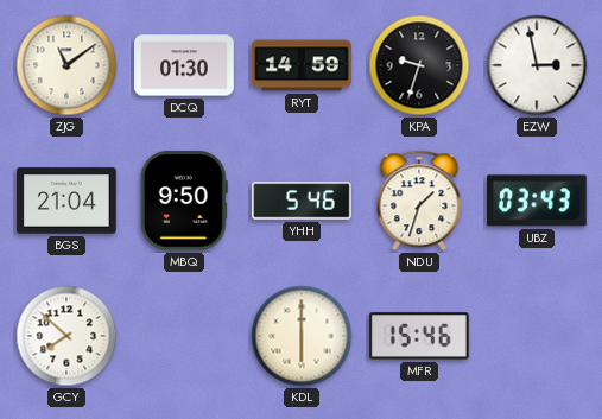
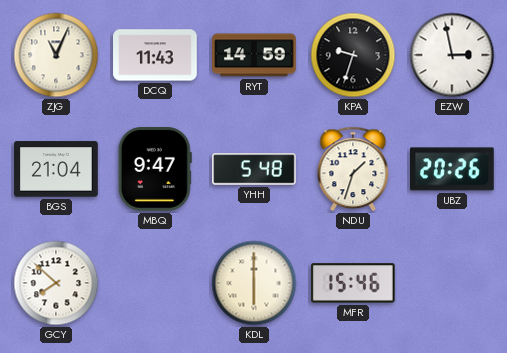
ZJG: 11:09 -> 11:04
DCQ: 01:30 -> 11:43
MBQ: 9:50 -> 9:47
YHH: 5:46 -> 5:48
UBZ: 03:43 -> 20:26
